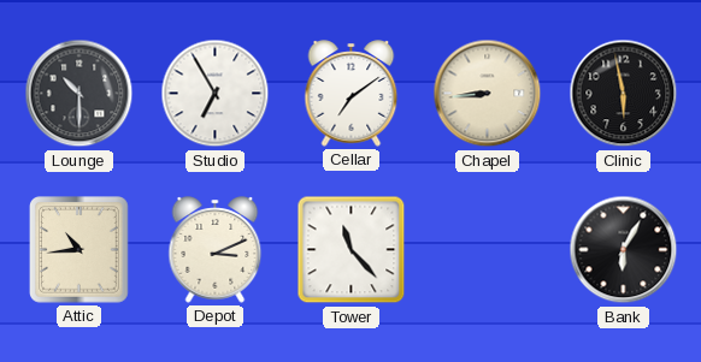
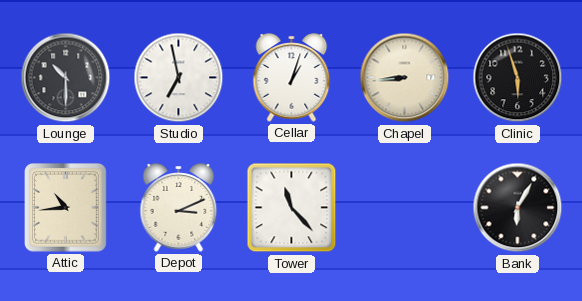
Studio: 6:55 -> 6:58
Cellar: 7:09 -> 1:03
Clinic: 5:58 -> 5:57
